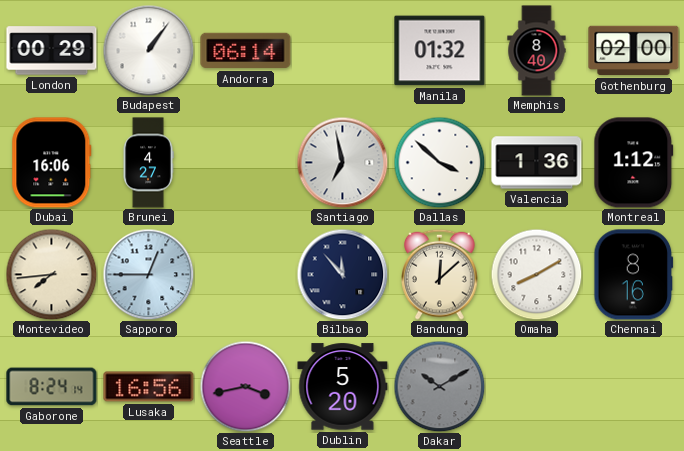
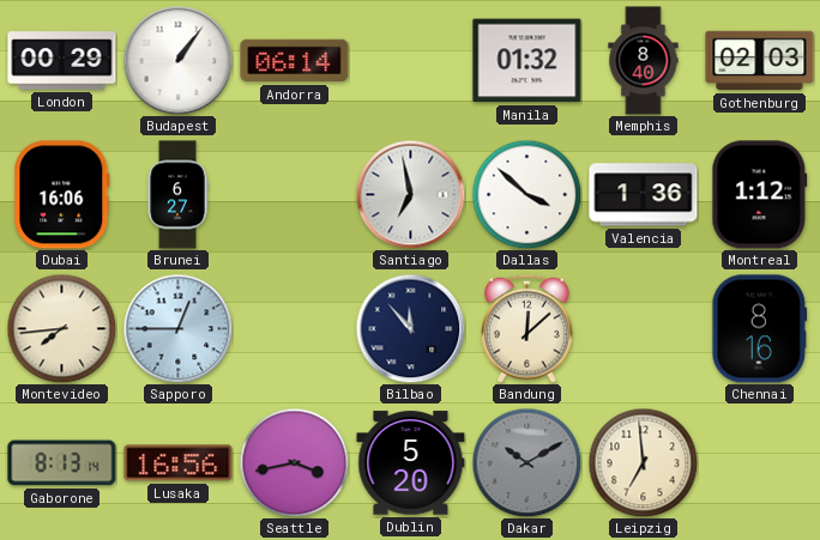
Gothenburg: 02:00 -> 02:03
Brunei: 4:27 -> 6:27
Omaha: 8:10 -> none
Gaborone: 8:24 -> 8:13
Leipzig: none -> 6:59
